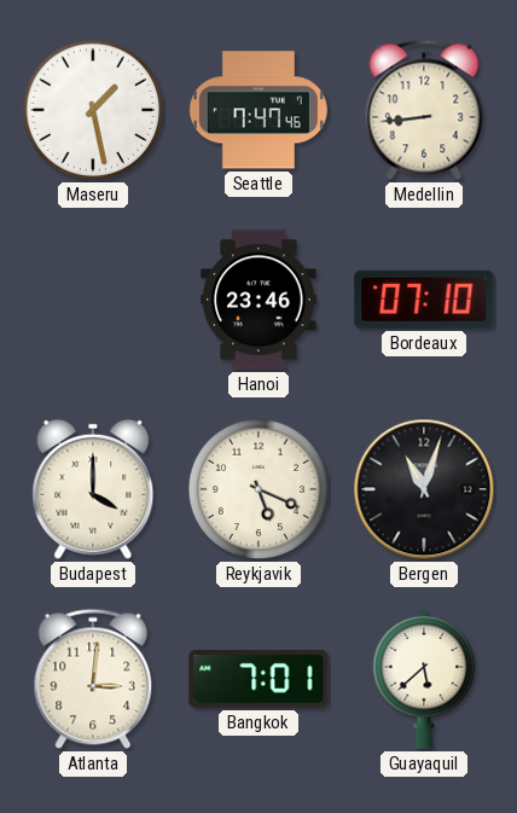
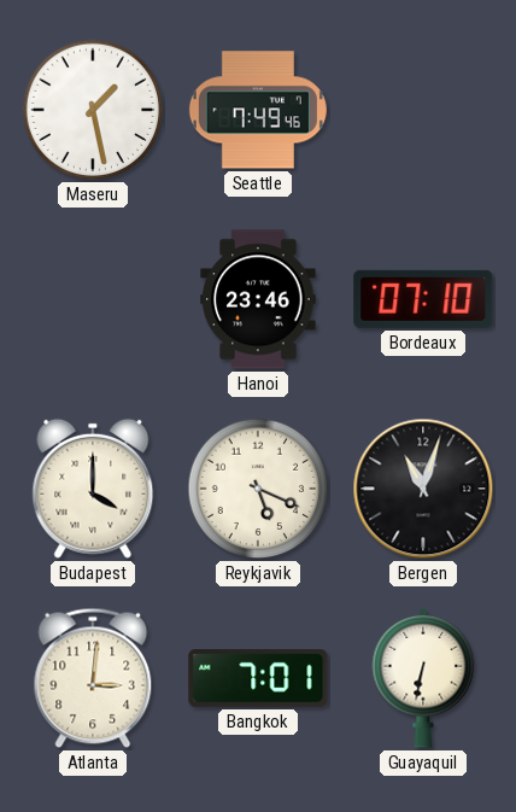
Seattle: 7:47 -> 7:49
Medellin: 8:44 -> none
Guayaquil: 5:38 -> 6:32
